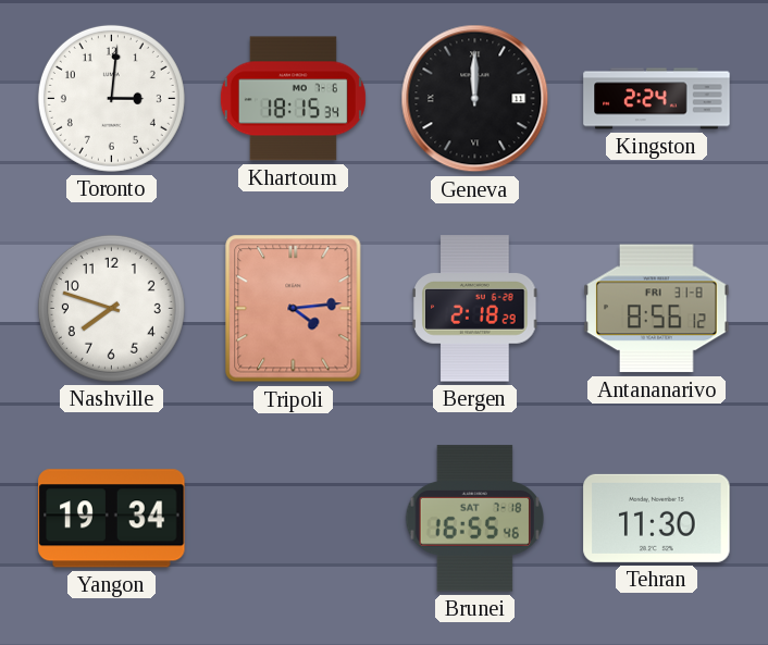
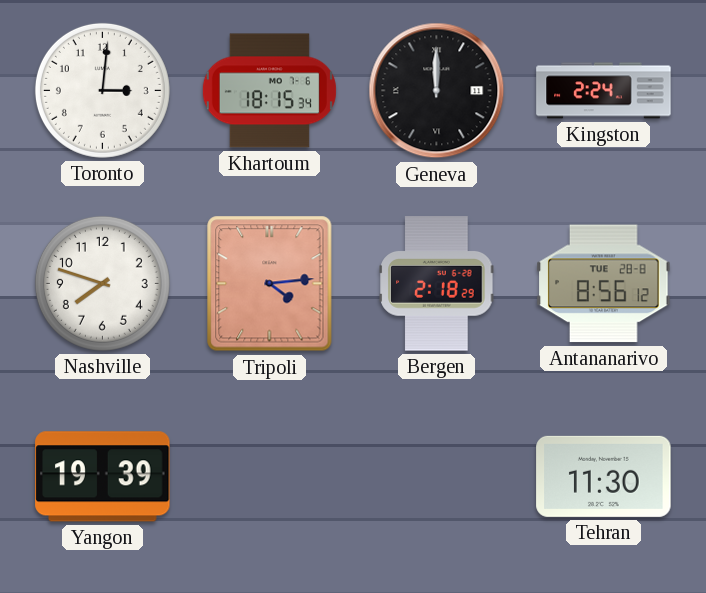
Antananarivo date: FRI 31-8 -> TUE 28-8
Yangon: 19:34 -> 19:39
Brunei: 16:55 -> none
